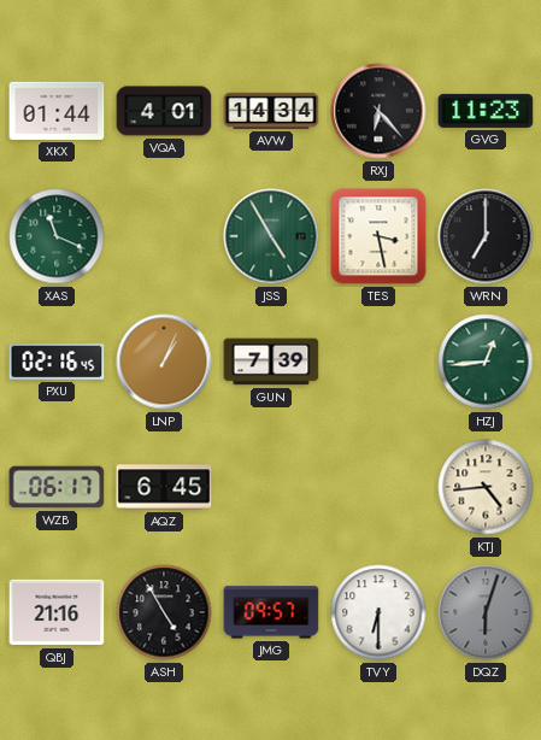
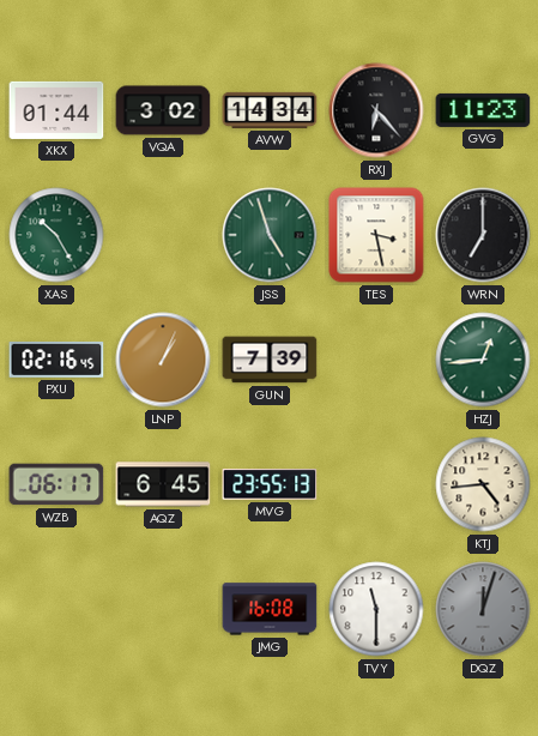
VQA: 4:01 -> 3:02
XAS: 11:19 -> 10:25
JSS: 4:55 -> 4:57
MVG: none -> 23:55
QBJ: 21:16 -> none
ASH: 4:55 -> none
JMG: 09:57 -> 16:08
TVY: 6:30 -> 11:30
DQZ: 6:03 -> 12:03
